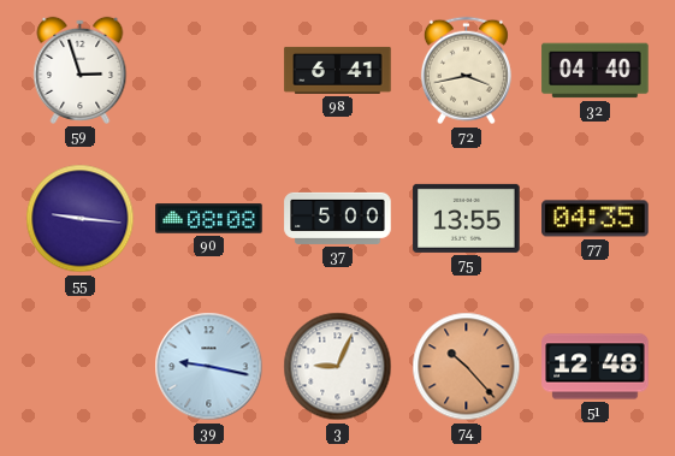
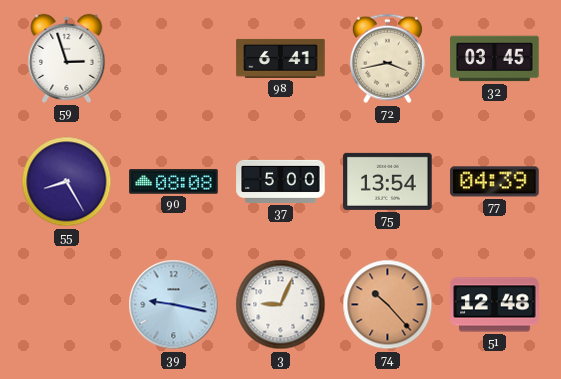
32: 04:40 -> 03:45
55: 9:16 -> 8:25
75: 13:55 -> 13:54
77: 04:35 -> 04:39
